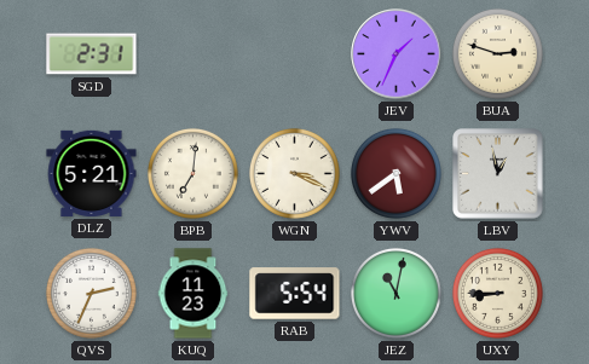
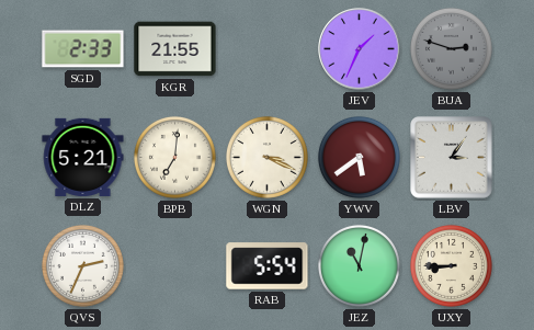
SGD: 2:31 -> 2:33
KGR: none -> 21:55
BUA dial: cream -> grey
LBV: 12:58 -> 3:06
KUQ: 11:23 -> none
